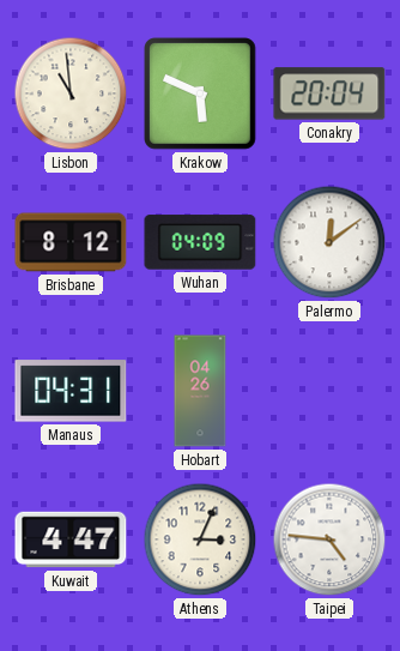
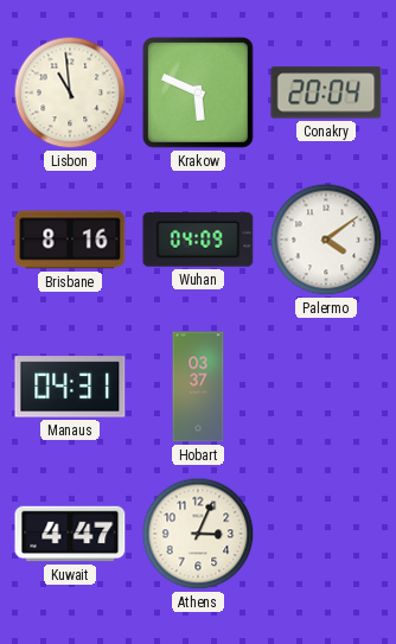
Brisbane: 8:12 -> 8:16
Palermo: 12:09 -> 4:09
Hobart: 04:26 -> 03:37
Taipei: 4:46 -> none
